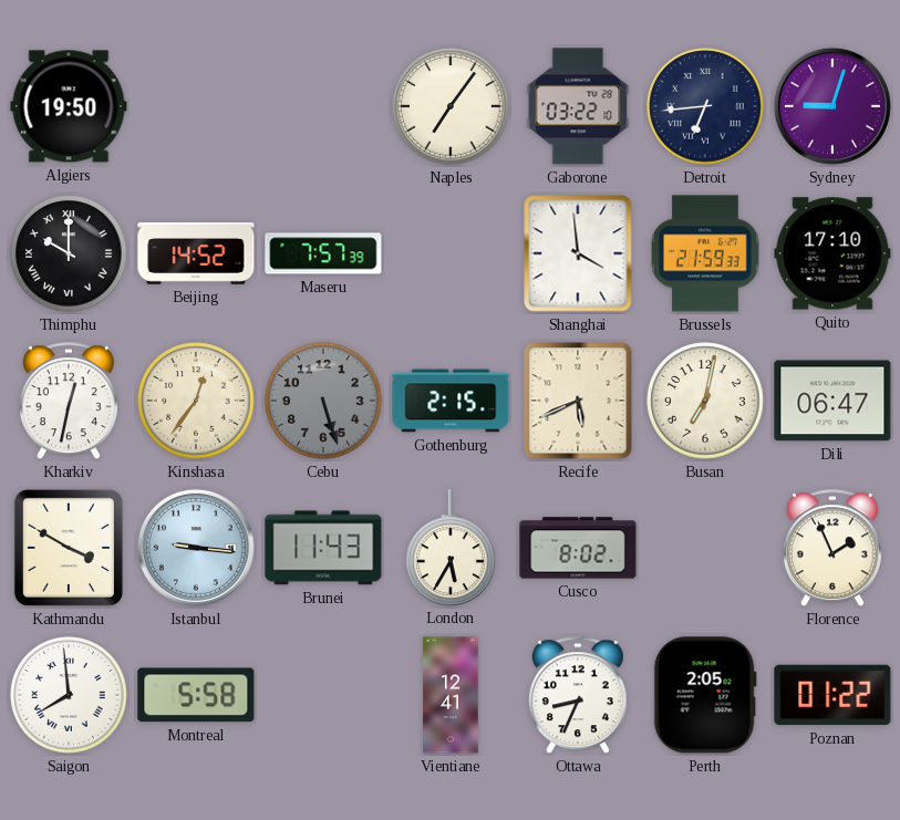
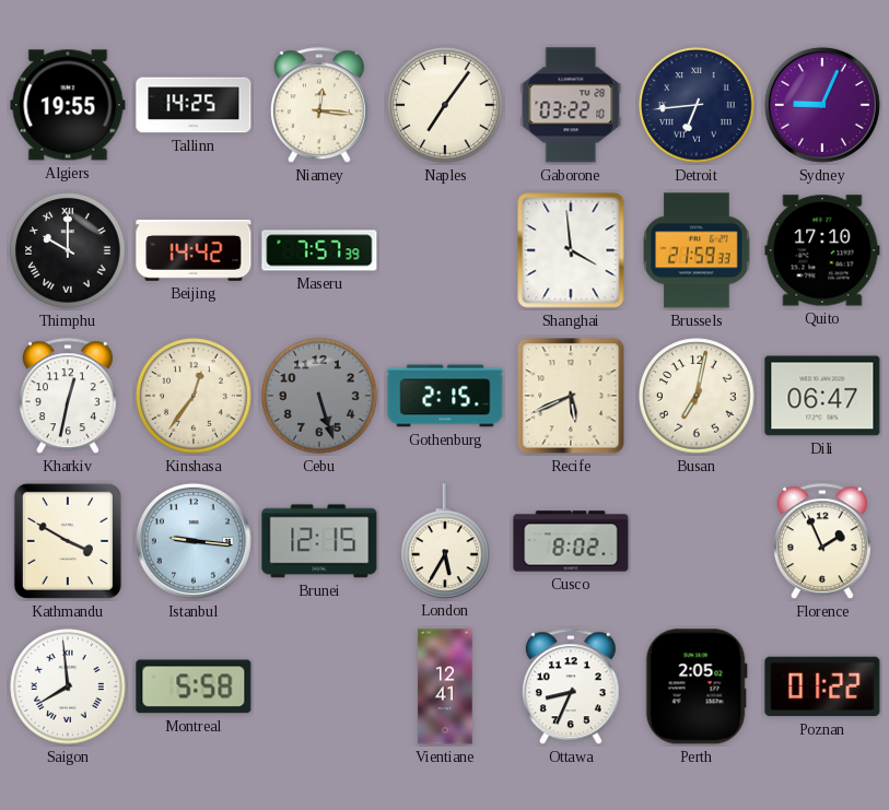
Algiers: 19:50 -> 19:55
Tallinn: none -> 14:25
Niamey: none -> 12:16
Sydney: 9:03 -> 9:04
Beijing: 14:52 -> 14:42
Brunei: 11:43 -> 12:15
